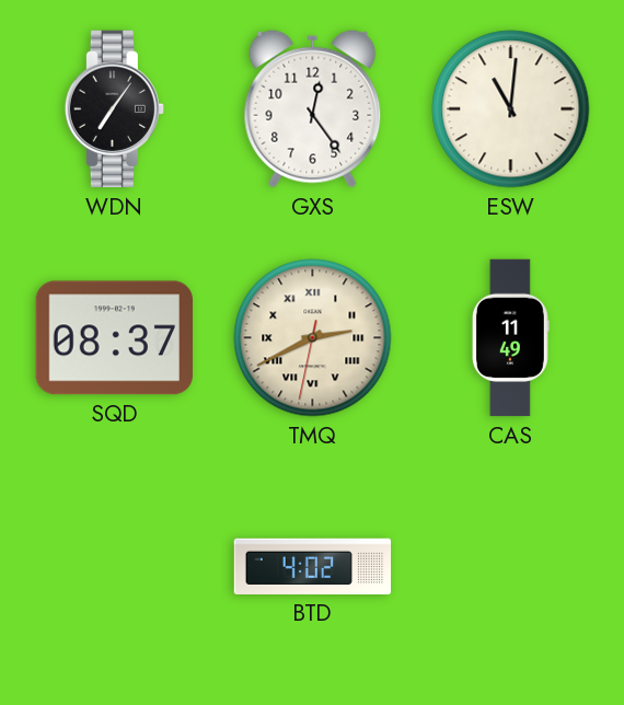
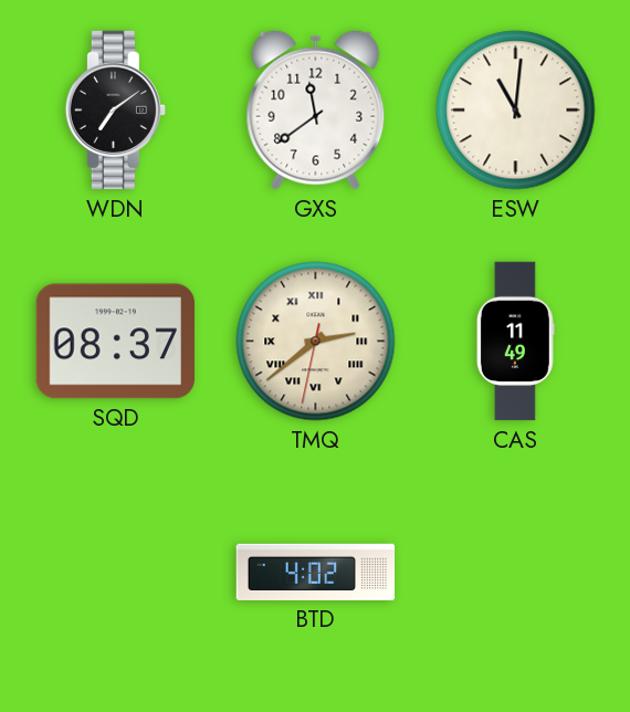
WDN: 7:06 -> 7:09
GXS: 12:24 -> 11:39
TMQ: 2:40 -> 2:38
